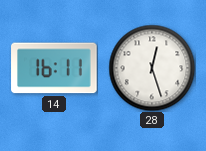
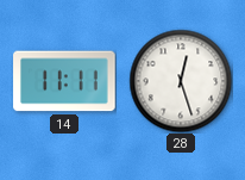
14: 16:11 -> 11:11
